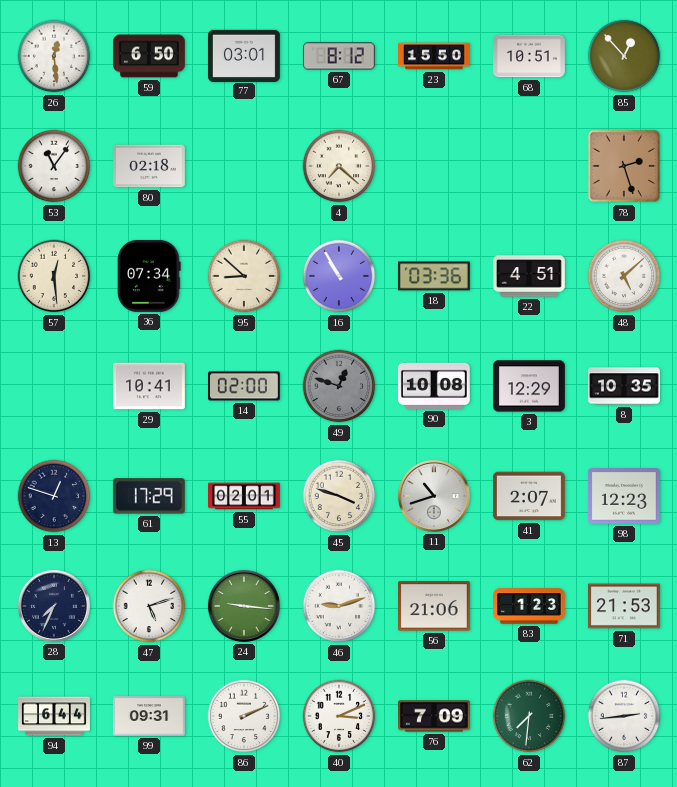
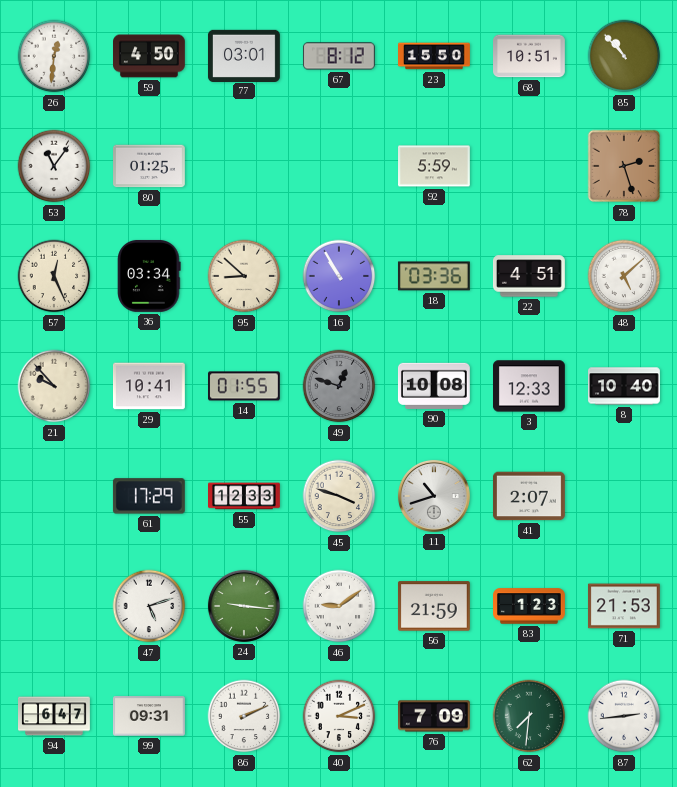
26: 12:29 -> 12:31
59: 6:50 -> 4:50
85: 12:53 -> 10:53
80: 02:18 -> 01:25
4: 7:22 -> none
92: none -> 5:59
57: 12:29 -> 12:26
36: 07:34 -> 03:34
21: none -> 9:53
14: 02:00 -> 01:55
3: 12:29 -> 12:33
8: 10:35 -> 10:40
13: 12:48 -> none
55: 02:01 -> 12:33
98: 12:23 -> none
28: 7:34 -> none
46: 9:12 -> 9:09
56: 21:06 -> 21:59
94: 6:44 -> 6:47
